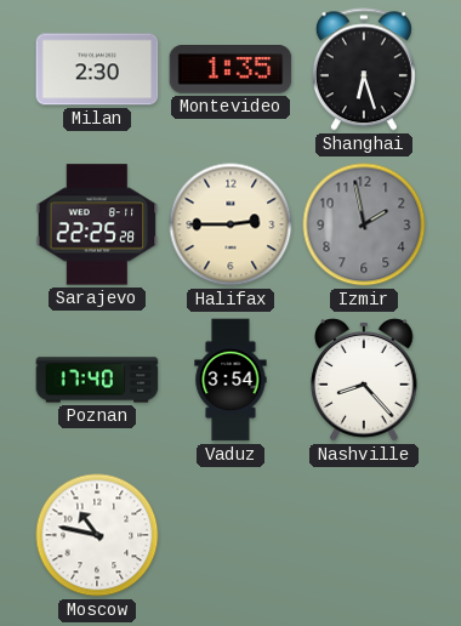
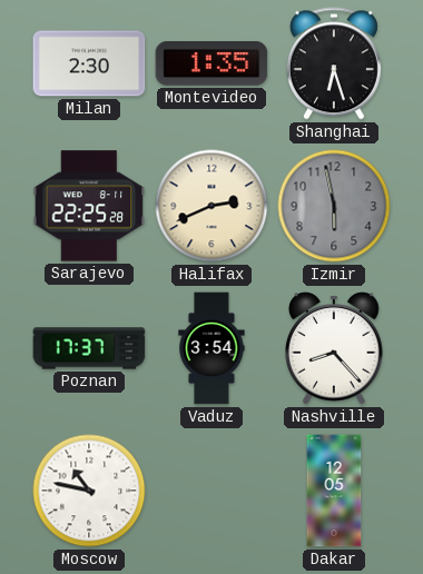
Halifax: 2:45 -> 2:41
Izmir: 1:58 -> 5:58
Poznan: 17:40 -> 17:37
Dakar: none -> 12:05
